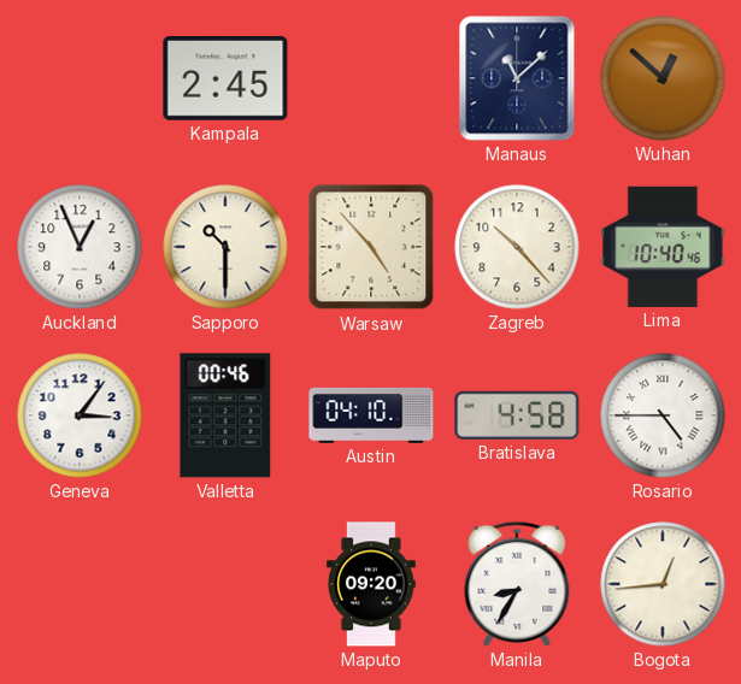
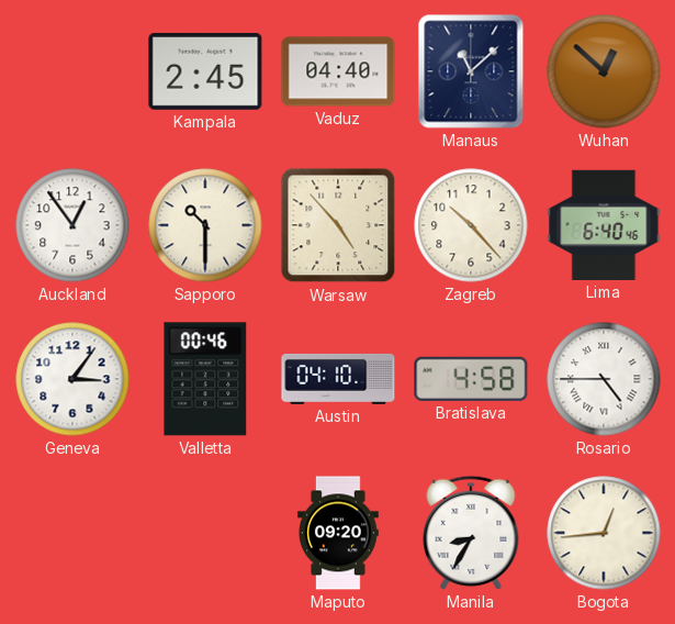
Vaduz: none -> 04:40
Auckland: 12:56 -> 12:54
Lima: 10:40 -> 6:40
